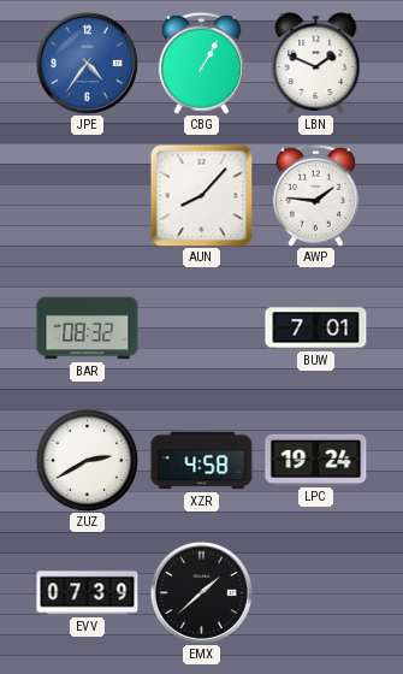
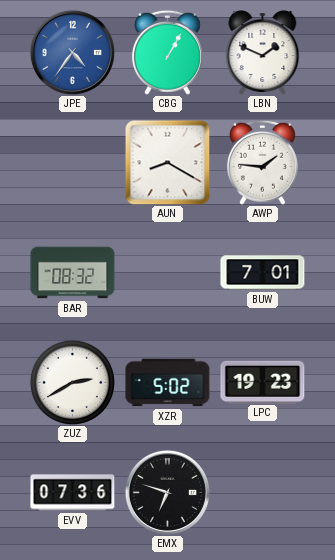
AUN: 8:07 -> 8:20
XZR: 4:58 -> 5:02
LPC: 19:24 -> 19:23
EVV: 07:39 -> 07:36
EMX: 1:38 -> 6:48
